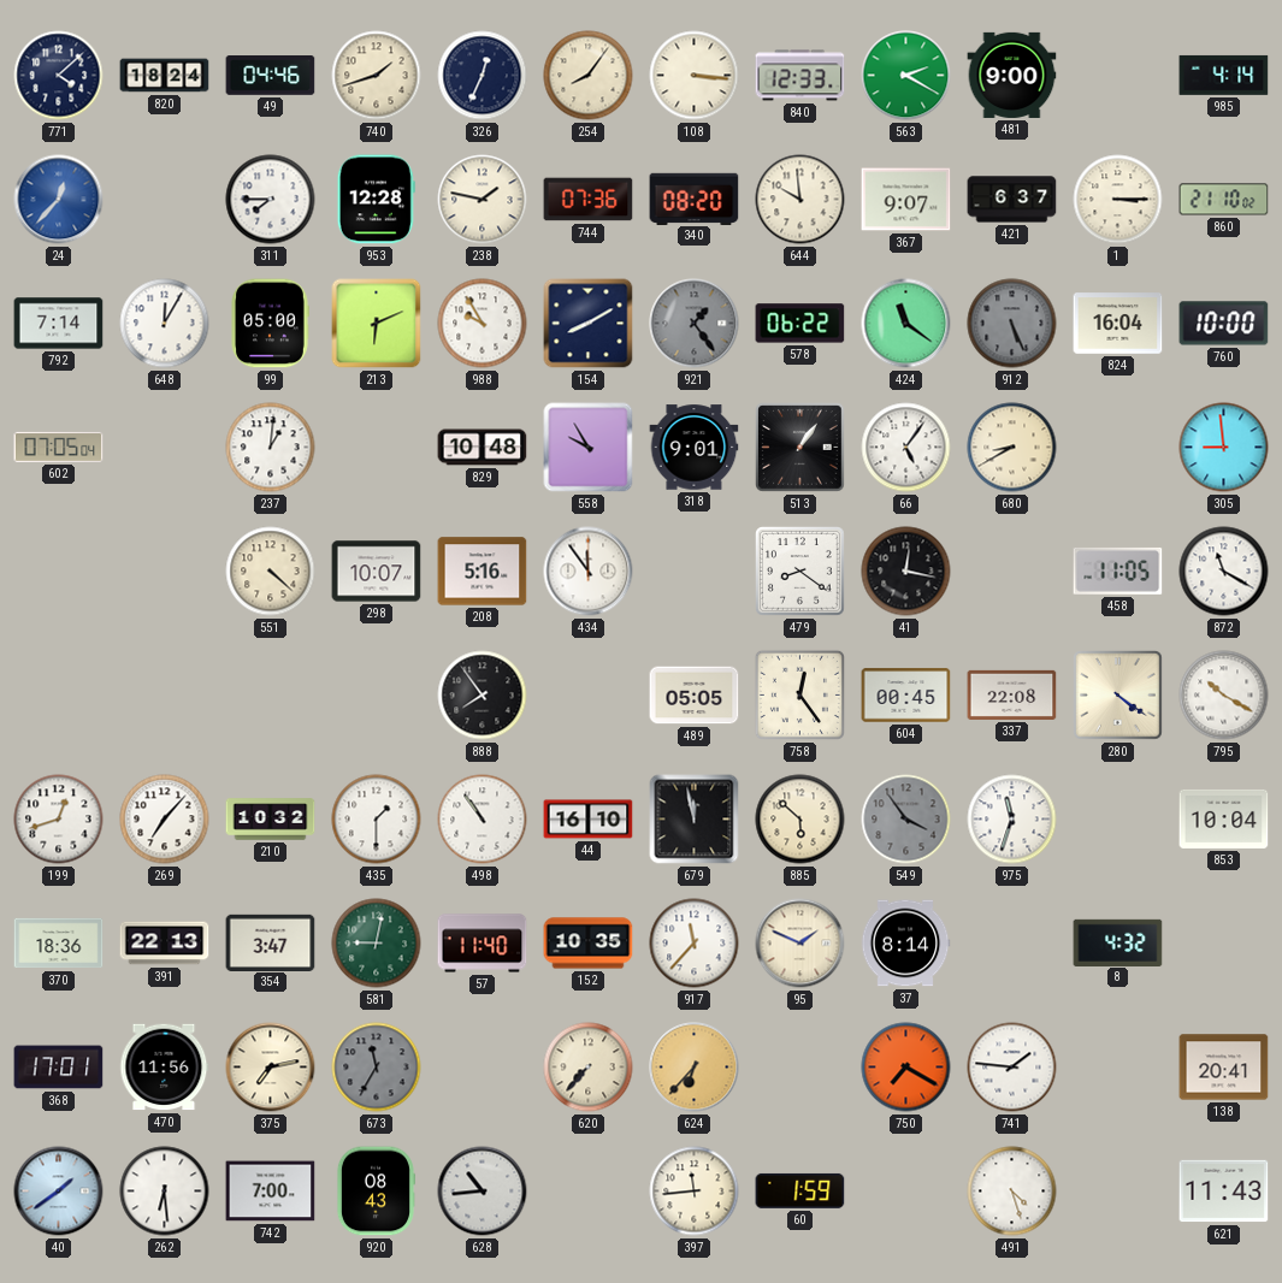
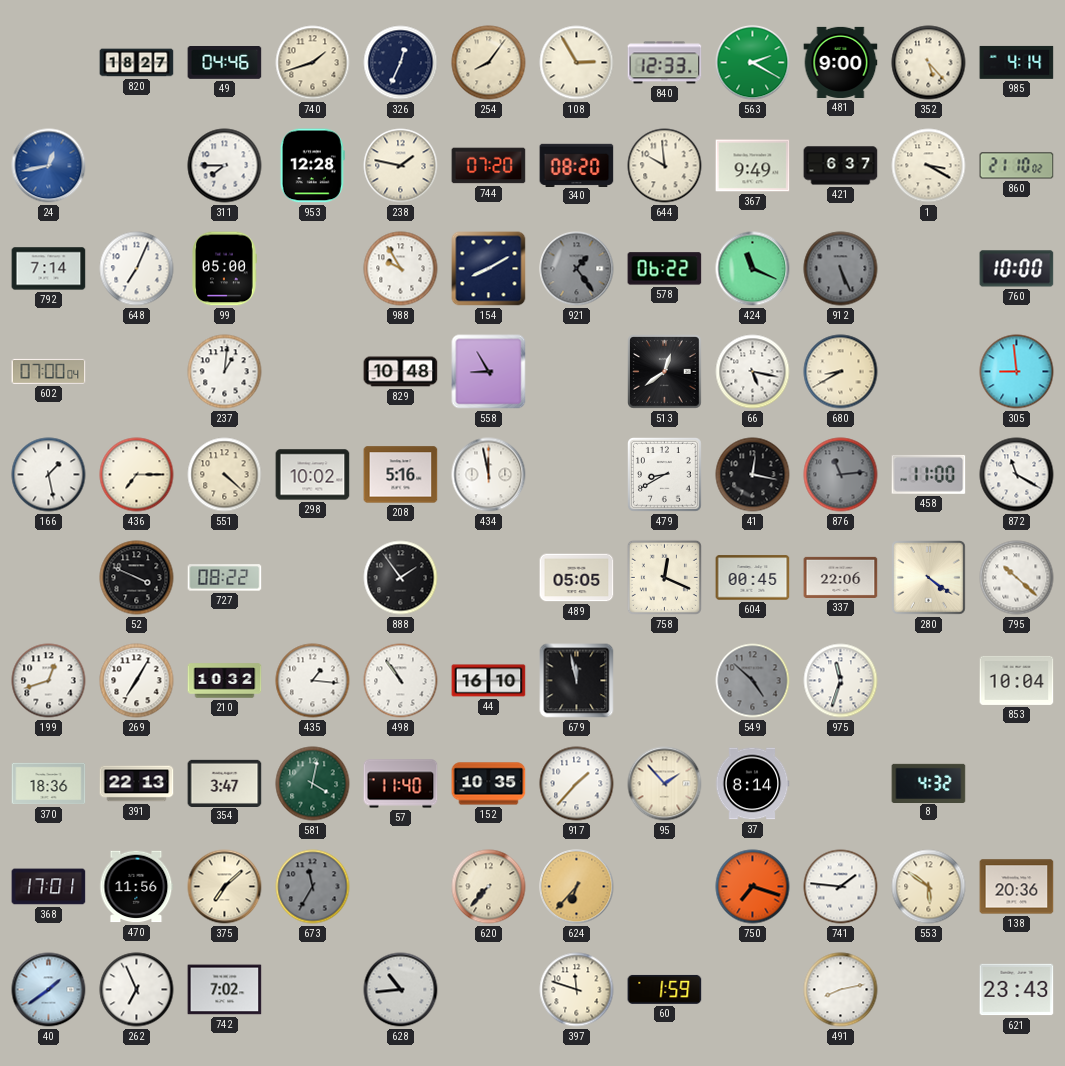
771: 4:08 -> none
820: 18:24 -> 18:27
108: 3:16 -> 2:55
352: none -> 5:23
24: 12:37 -> 12:43
744: 07:36 -> 07:20
367: 9:07 -> 9:49
1: 3:15 -> 3:20
648: 12:05 -> 7:04
213: 6:11 -> none
424: 11:21 -> 11:19
824: 16:04 -> none
602: 07:05 -> 07:00
558: 9:55 -> 8:55
318: 9:01 -> none
513: 1:06 -> 12:39
66: 5:06 -> 5:17
166: none -> 1:28
436: none -> 7:15
298: 10:07 -> 10:02
434: 11:54 -> 11:58
479: 8:21 -> 8:40
876: none -> 11:14
458: 11:05 -> 11:00
52: none -> 3:49
727: none -> 08:22
888: 7:54 -> 1:54
758: 12:24 -> 12:19
337: 22:08 -> 22:06
795: 10:20 -> 10:22
269: 7:07 -> 7:05
435: 1:30 -> 1:16
885: 5:52 -> none
549: 3:54 -> 4:52
581: 9:02 -> 4:02
917: 11:37 -> 1:37
95: 1:49 -> 1:53
375: 7:13 -> 7:08
750: 7:20 -> 7:18
553: none -> 5:51
138: 20:41 -> 20:36
262: 6:29 -> 6:56
742: 7:00 -> 7:02
920: 08:43 -> none
397: 11:44 -> 11:48
491: 4:27 -> 8:13
621: 11:43 -> 23:43
